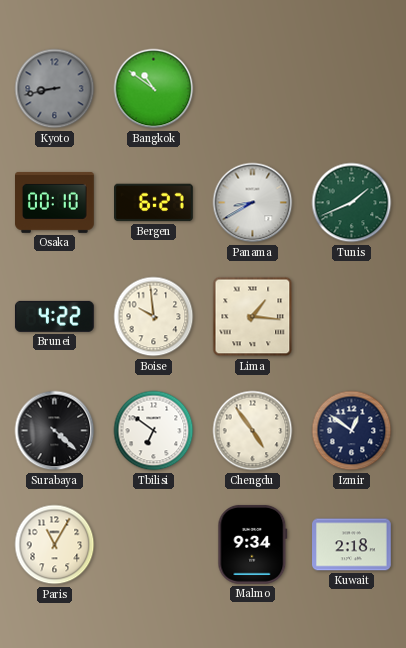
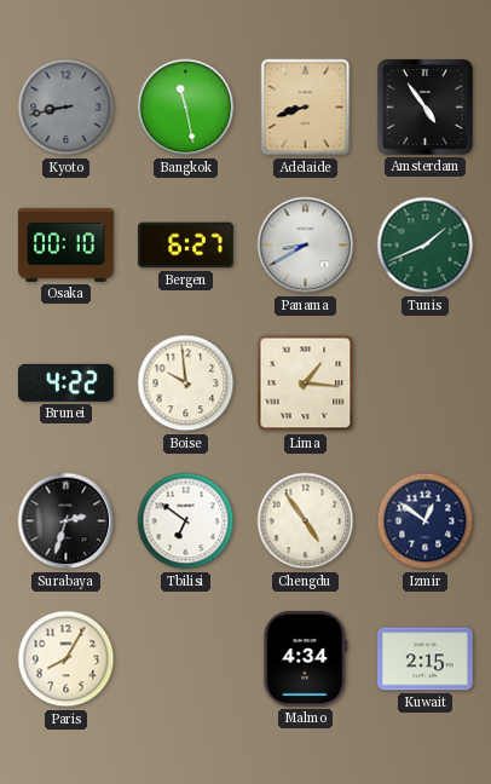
Bangkok: 10:51 -> 11:28
Adelaide: none -> 8:42
Amsterdam: none -> 4:54
Surabaya: 4:22 -> 2:33
Paris: 11:05 -> 8:05
Malmo: 9:34 -> 4:34
Kuwait: 2:18 -> 2:15
